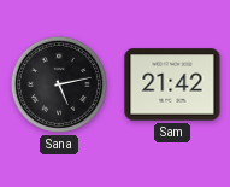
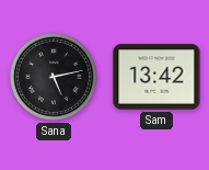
Sam: 21:42 -> 13:42
